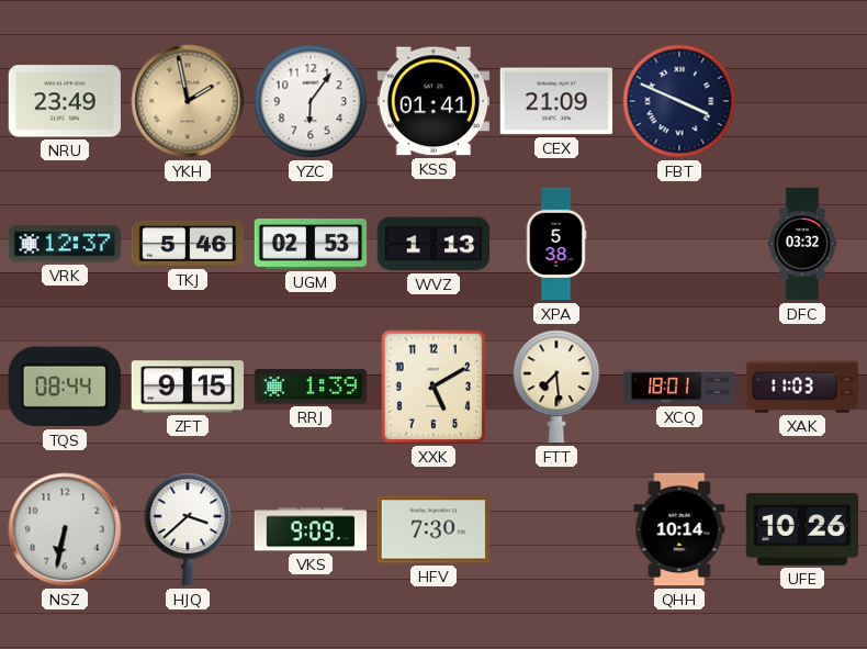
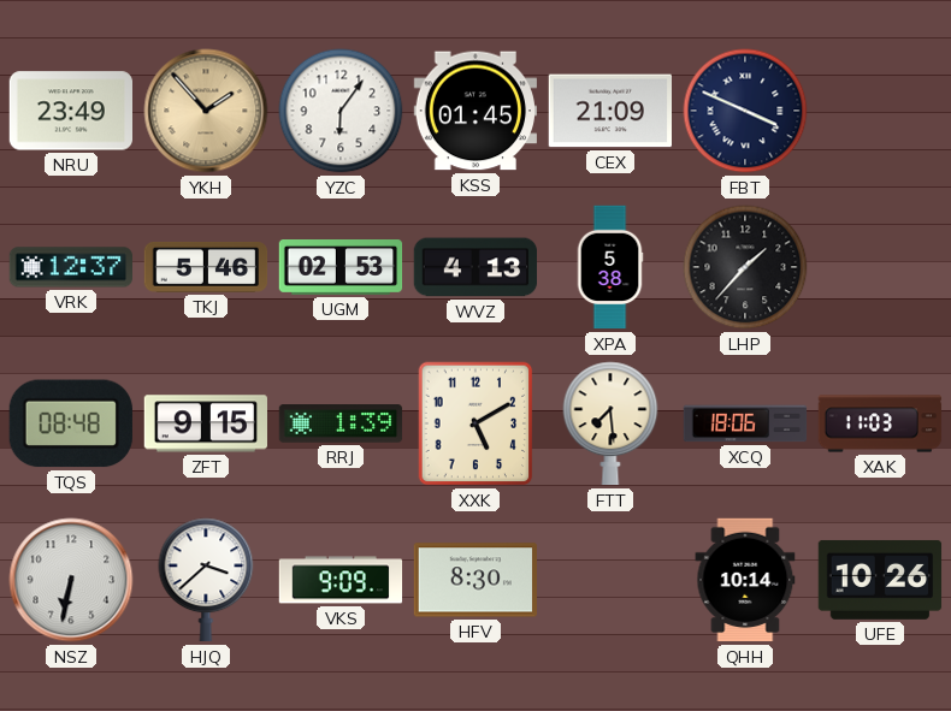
YKH: 1:58 -> 1:53
KSS: 01:41 -> 01:45
WVZ: 1:13 -> 4:13
LHP: none -> 1:37
DFC: 03:32 -> none
TQS: 08:44 -> 08:48
XCQ: 18:01 -> 18:06
HFV: 7:30 -> 8:30
